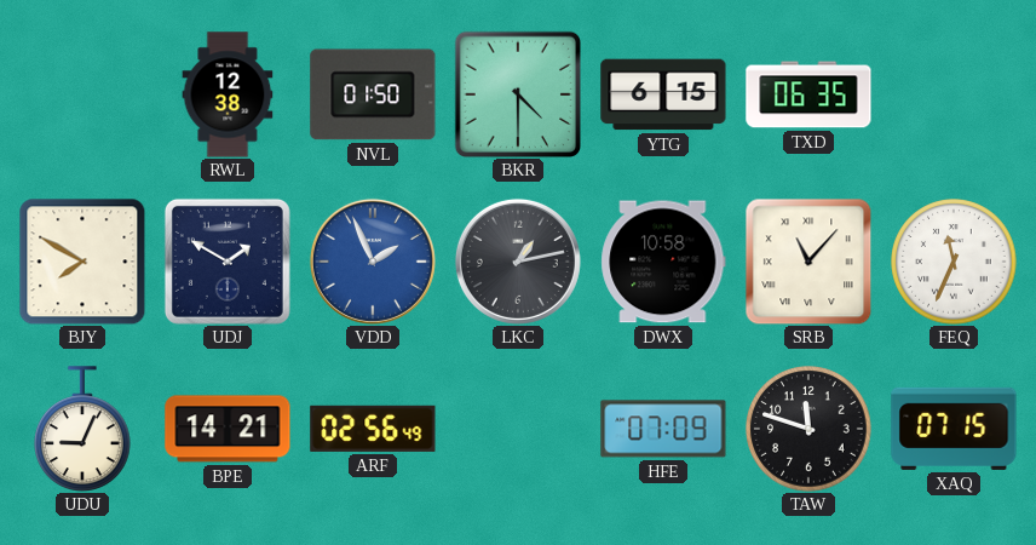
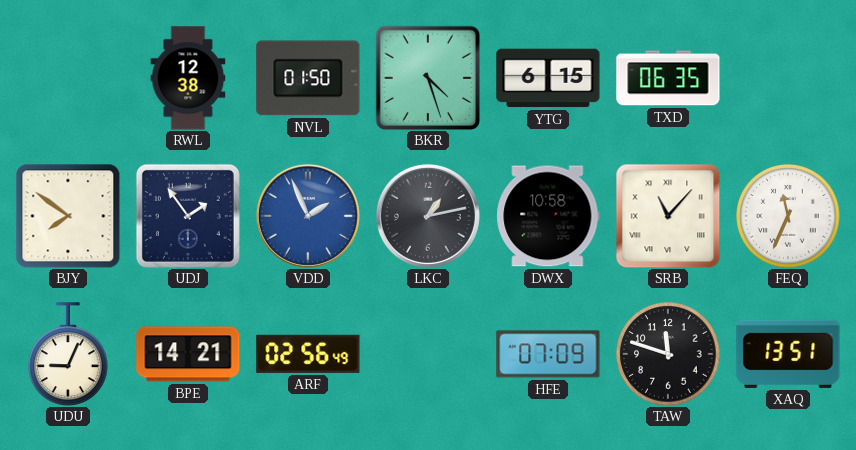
BKR: 4:30 -> 4:27
BJY: 7:50 -> 7:51
UDJ: 1:50 -> 1:54
XAQ: 07:15 -> 13:51
